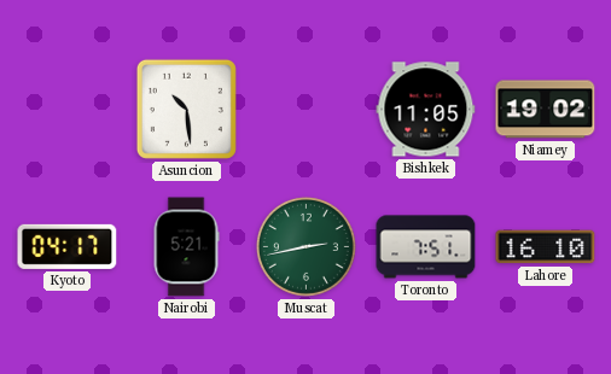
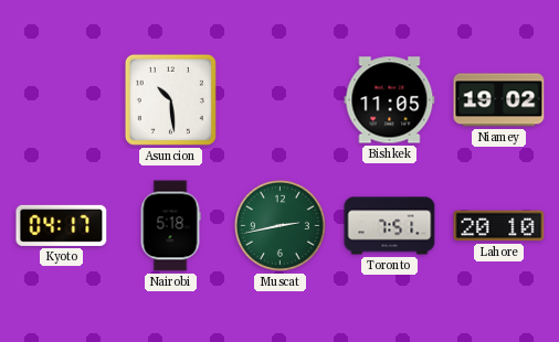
Nairobi: 5:21 -> 5:18
Lahore: 16:10 -> 20:10
